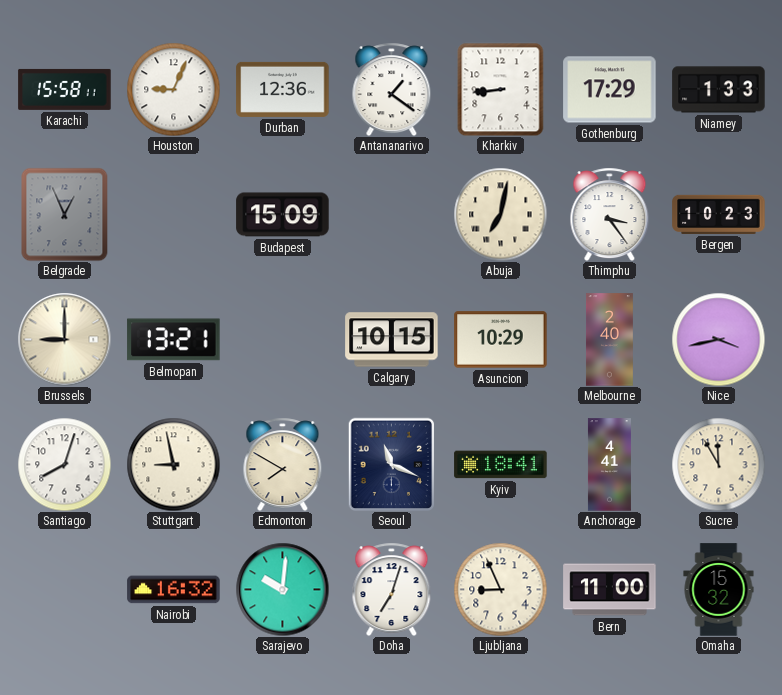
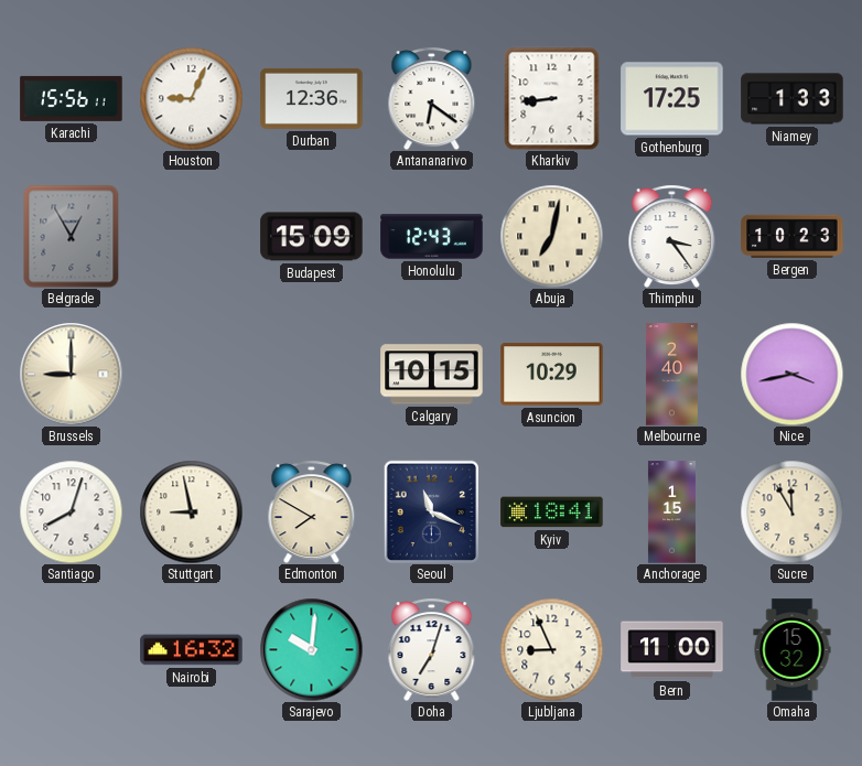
Karachi: 15:58 -> 15:56
Antananarivo: 1:21 -> 6:21
Gothenburg: 17:29 -> 17:25
Belgrade: 12:56 -> 12:55
Honolulu: none -> 12:43
Belmopan: 13:21 -> none
Anchorage: 4:41 -> 1:15
